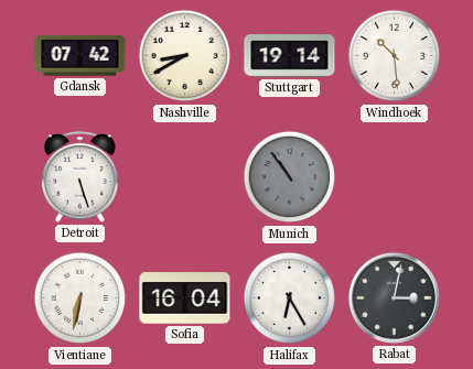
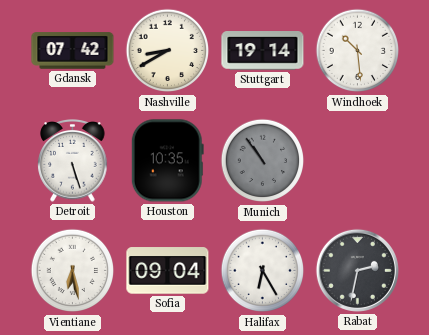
Houston: none -> 10:35
Vientiane: 6:32 -> 6:28
Sofia: 16:04 -> 09:04
Rabat: 3:02 -> 2:32
